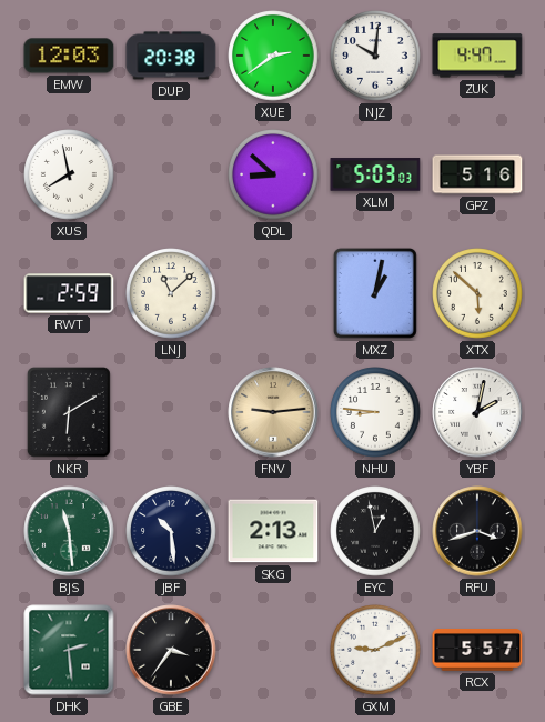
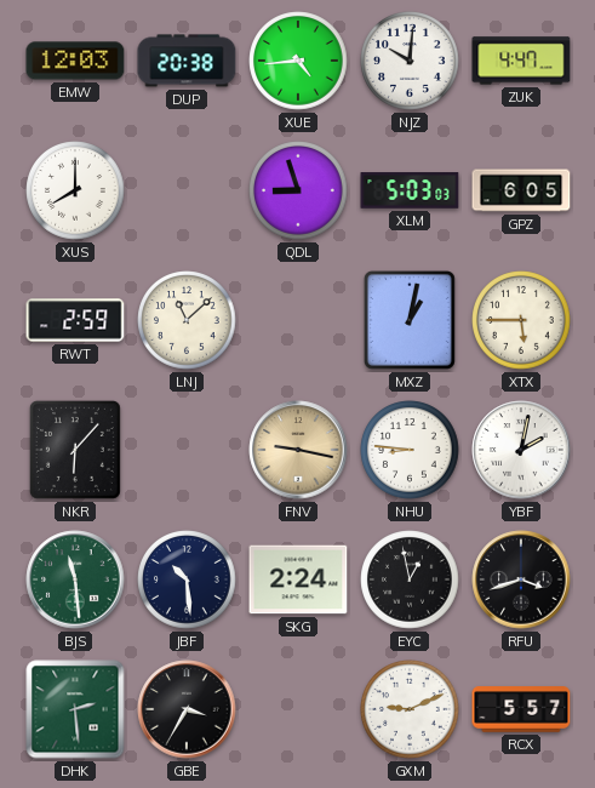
XUE: 2:39 -> 4:44
XUS: 7:58 -> 8:00
QDL: 8:52 -> 8:57
GPZ: 5:16 -> 6:05
XTX: 5:52 -> 5:45
NKR: 6:10 -> 6:07
FNV: 9:14 -> 9:17
SKG: 2:13 -> 2:24
GBE: 3:36 -> 3:35
